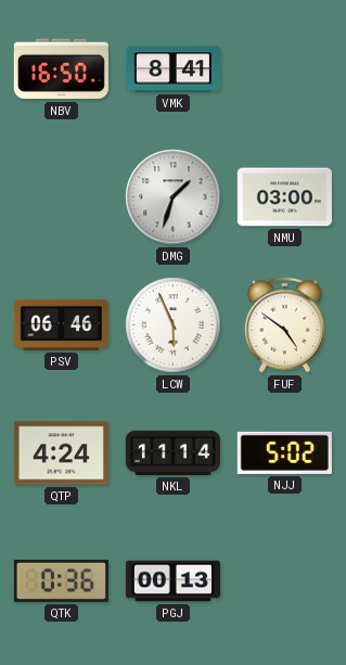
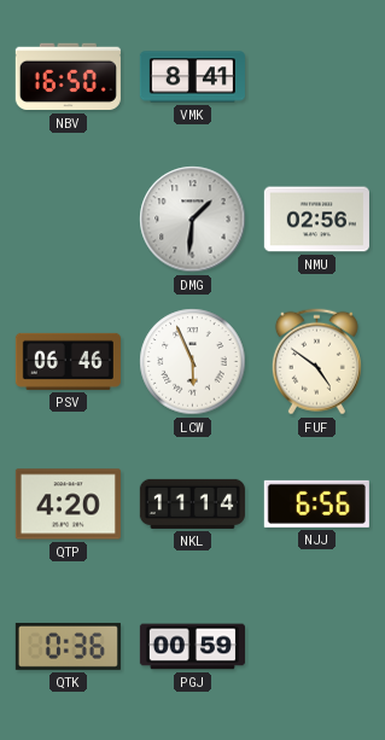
DMG: 1:33 -> 1:31
NMU: 03:00 -> 02:56
QTP: 4:24 -> 4:20
NJJ: 5:02 -> 6:56
PGJ: 00:13 -> 00:59
